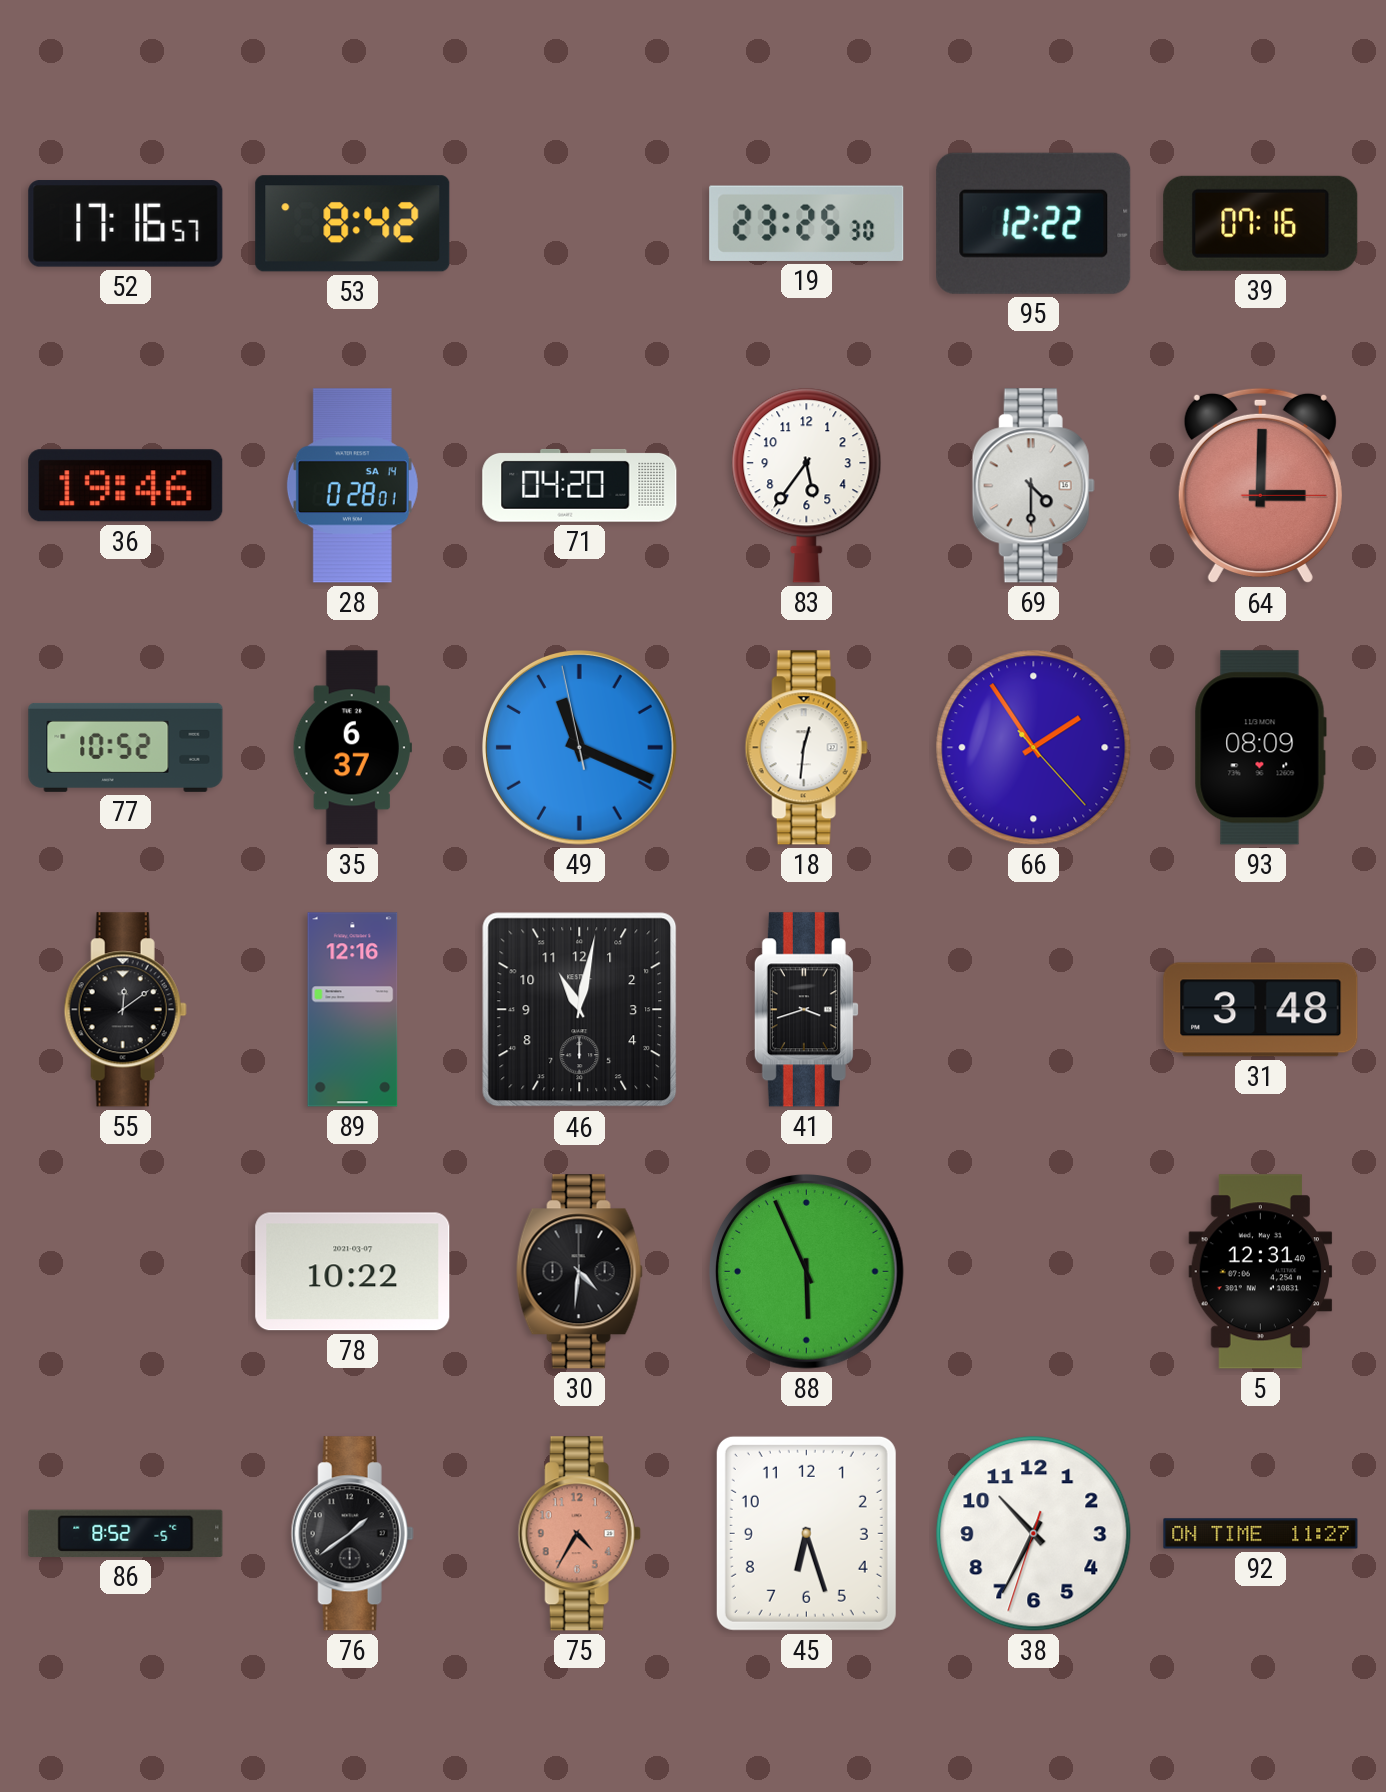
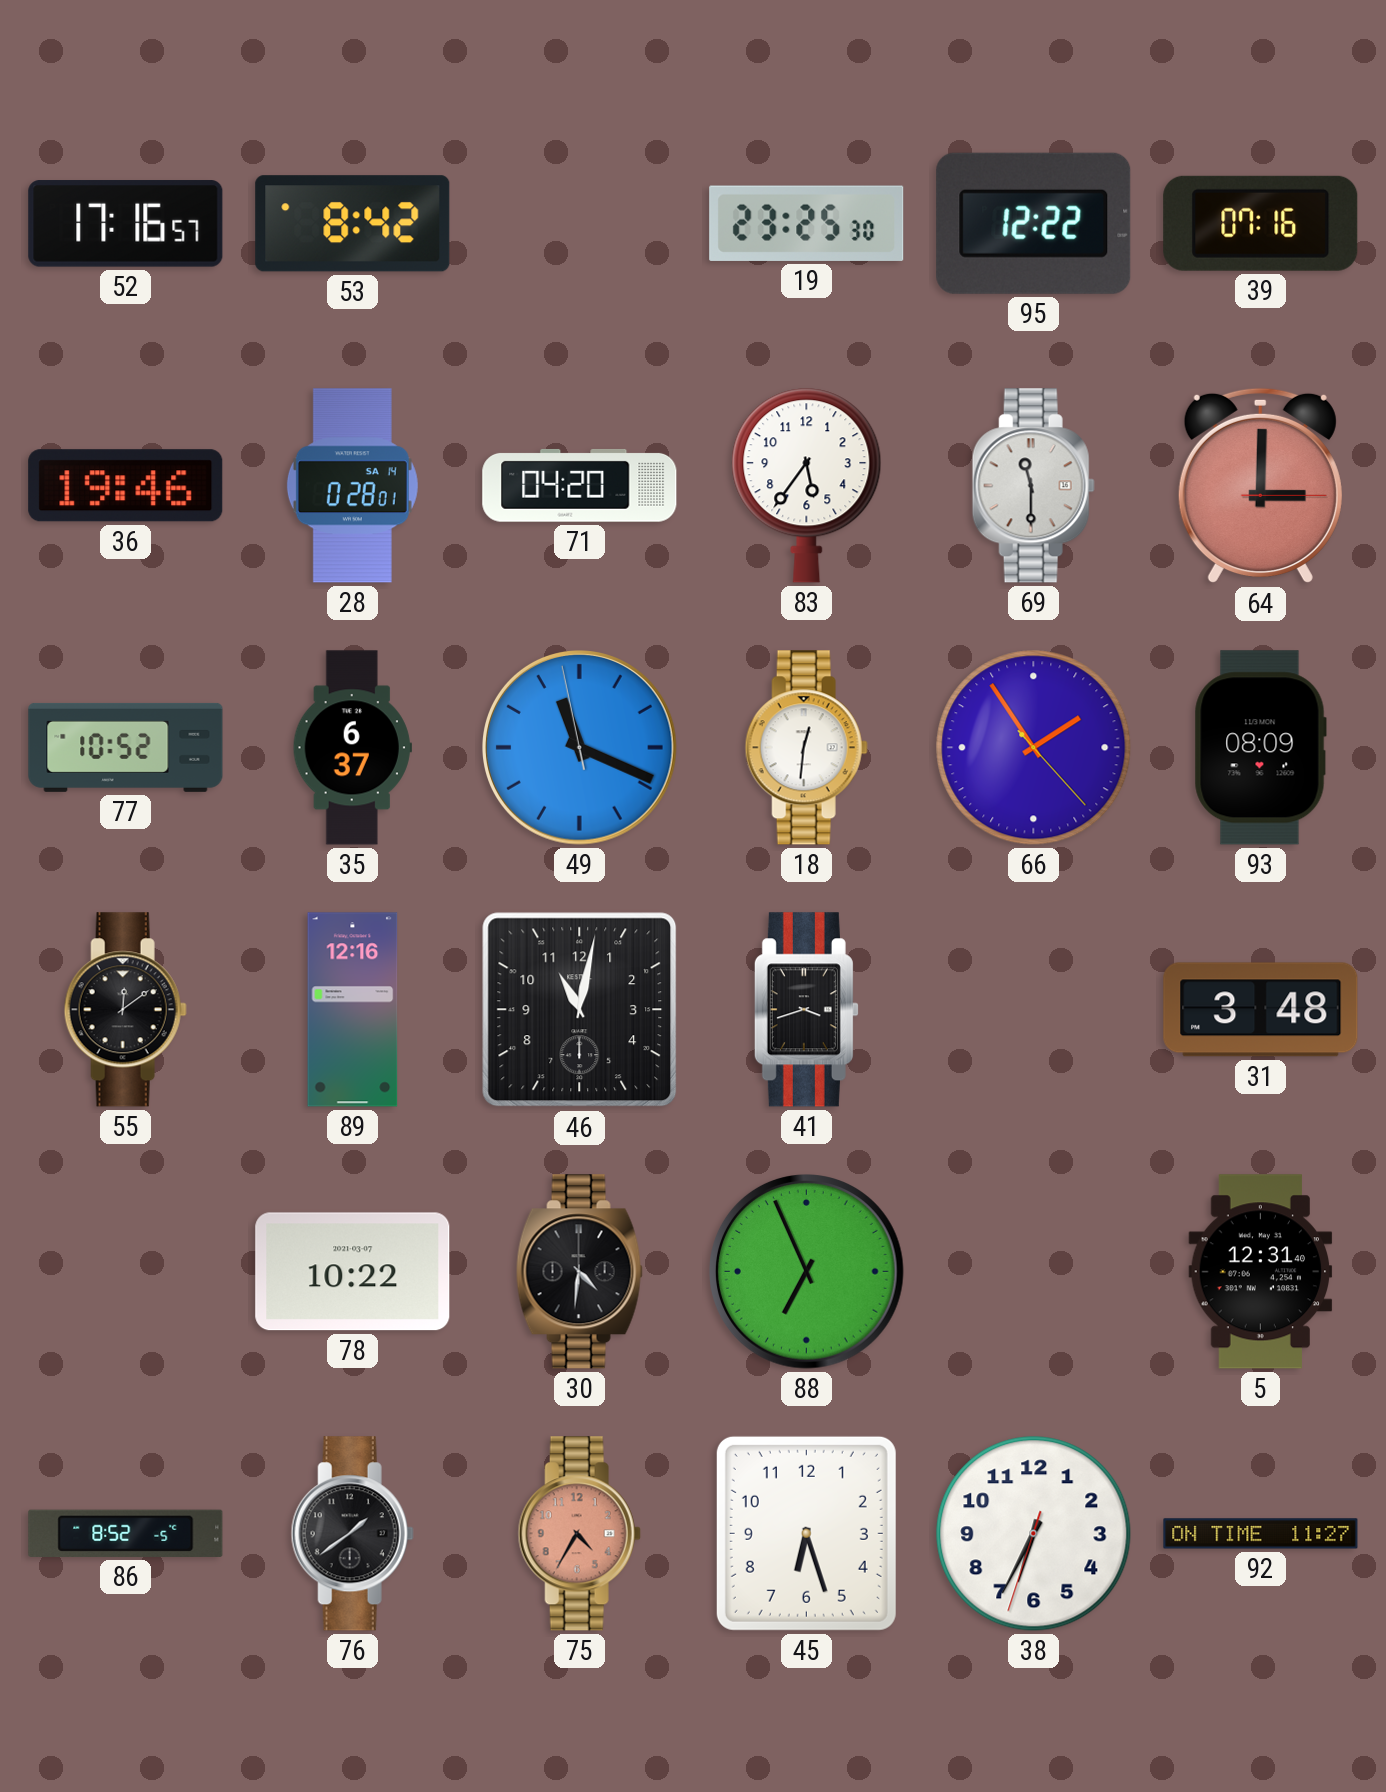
69: 4:30 -> 11:30
88: 5:56 -> 6:56
38: 10:34 -> 6:34
